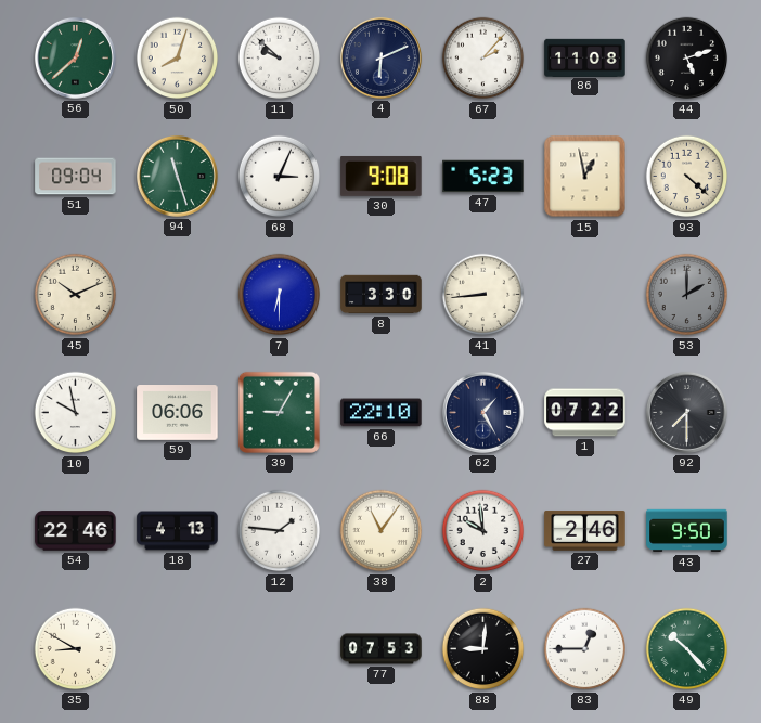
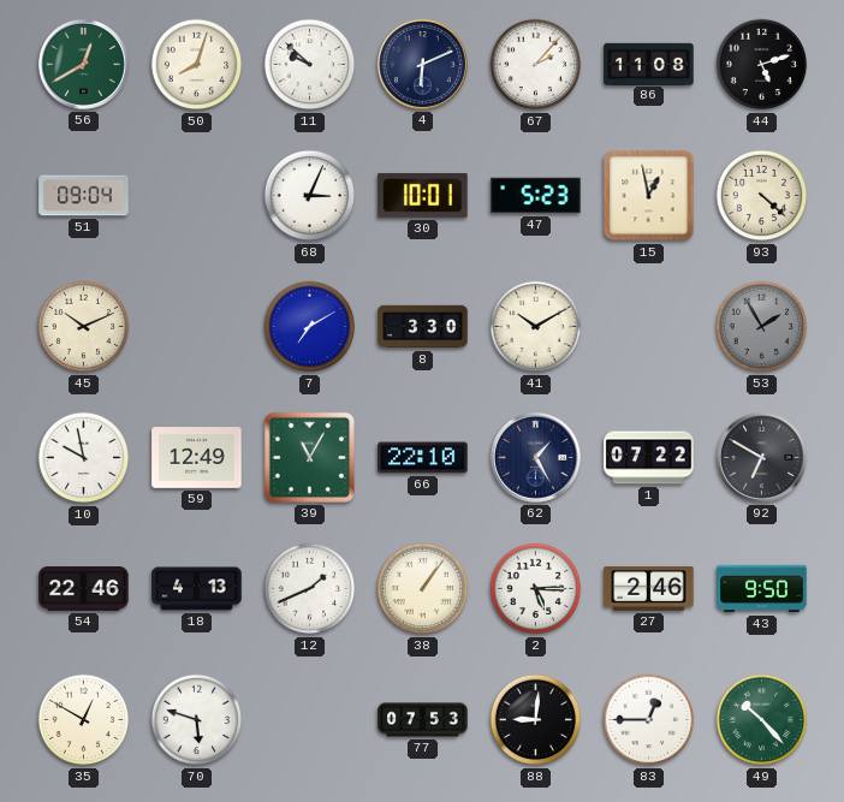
56: 12:38 -> 12:40
94: 11:27 -> none
30: 9:08 -> 10:01
7: 6:30 -> 7:10
41: 8:44 -> 10:10
53: 2:00 -> 1:55
59: 06:06 -> 12:49
39: 9:05 -> 11:05
92: 7:30 -> 6:50
12: 1:46 -> 1:41
38: 11:06 -> 1:06
2: 9:59 -> 5:15
35: 8:50 -> 12:50
70: none -> 5:48
